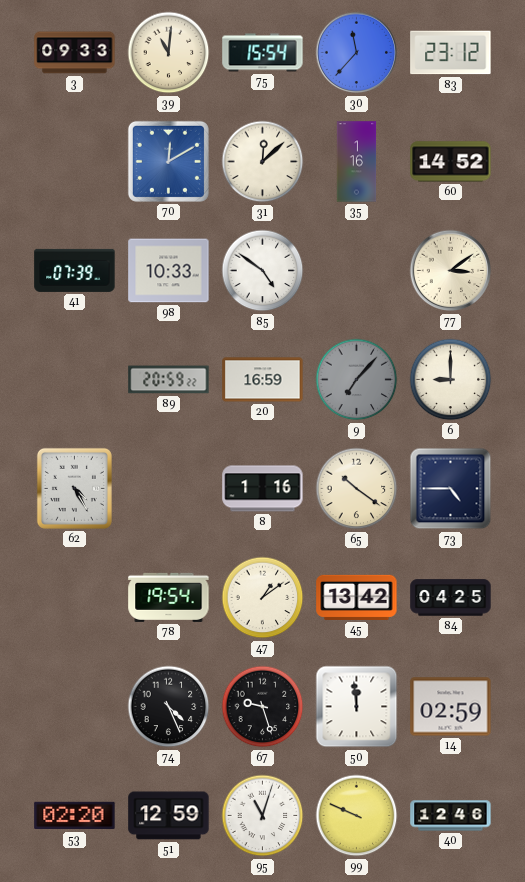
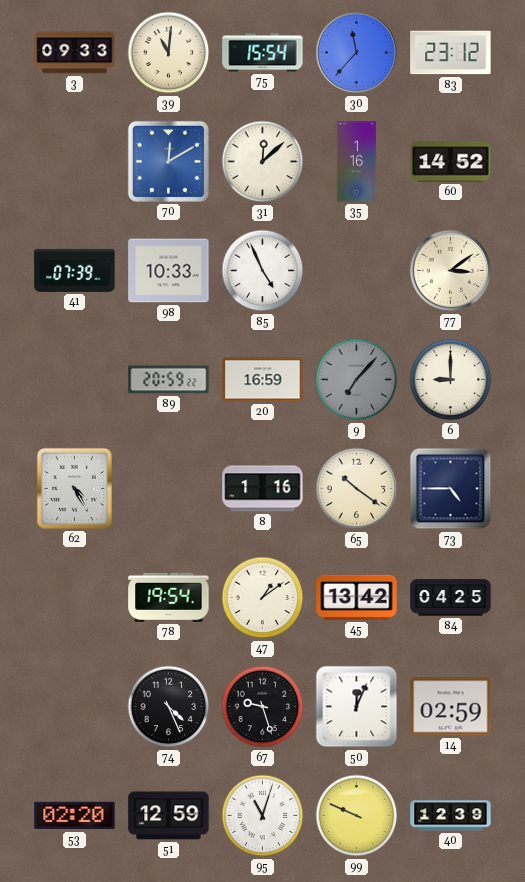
85: 4:51 -> 4:56
50: 11:59 -> 12:04
40: 12:46 -> 12:39
